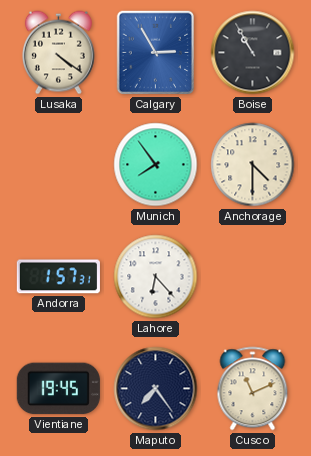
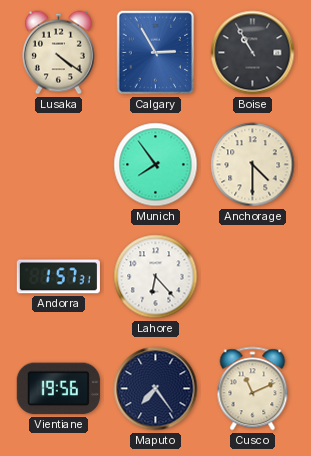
Vientiane: 19:45 -> 19:56
